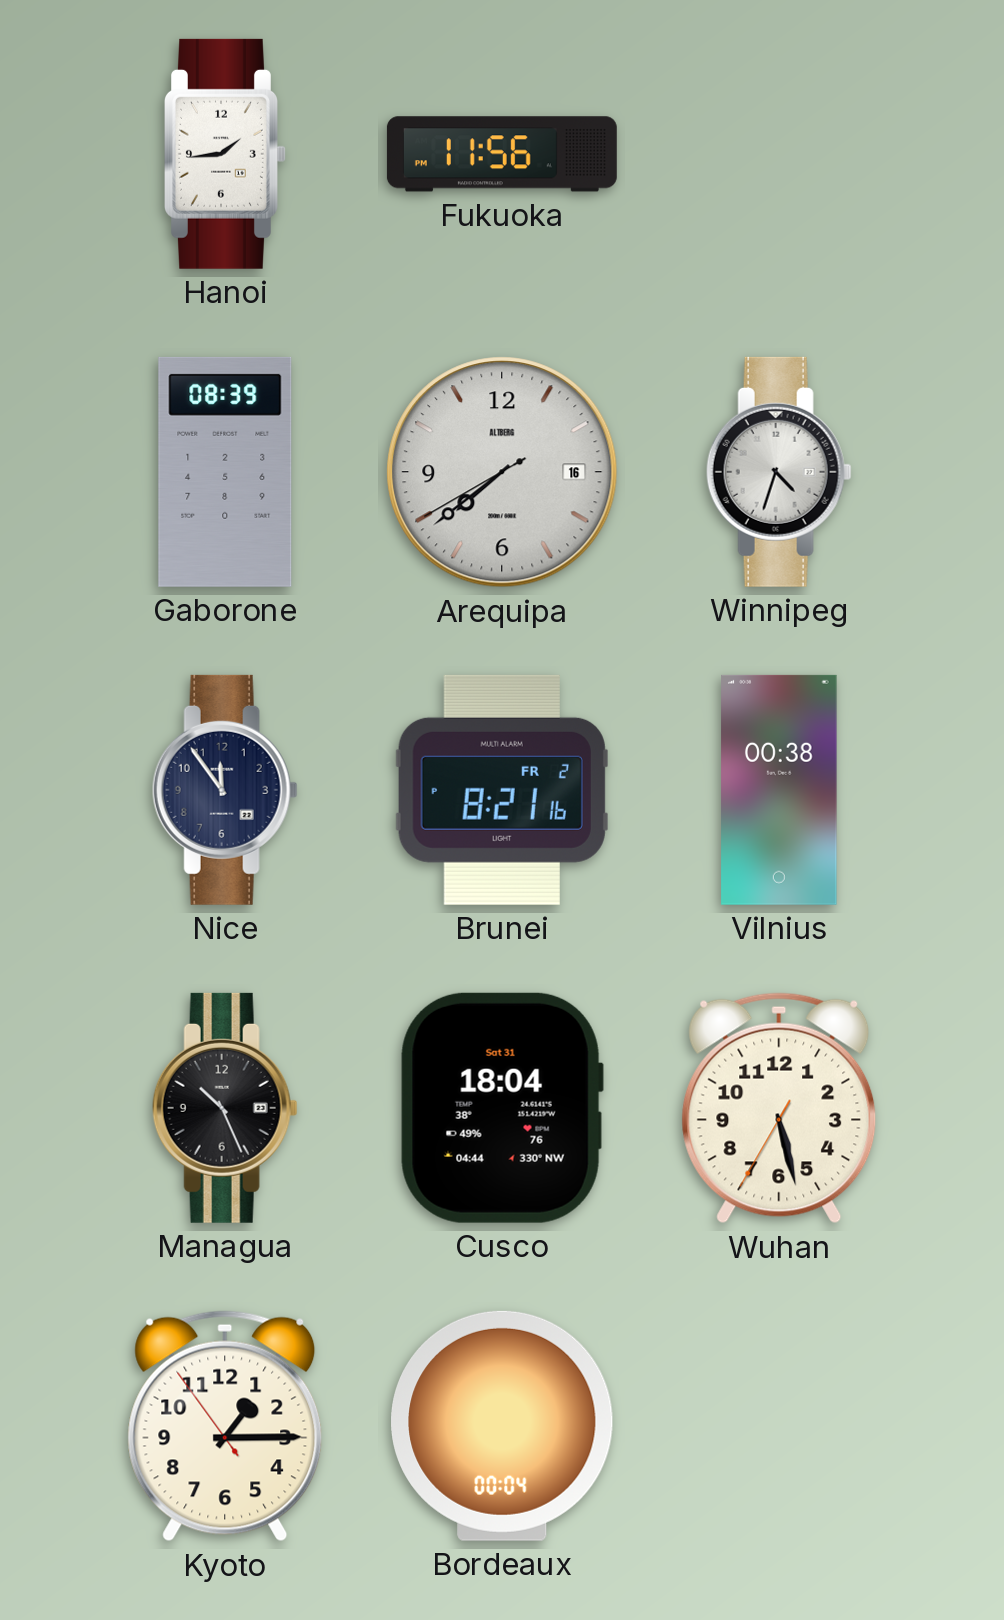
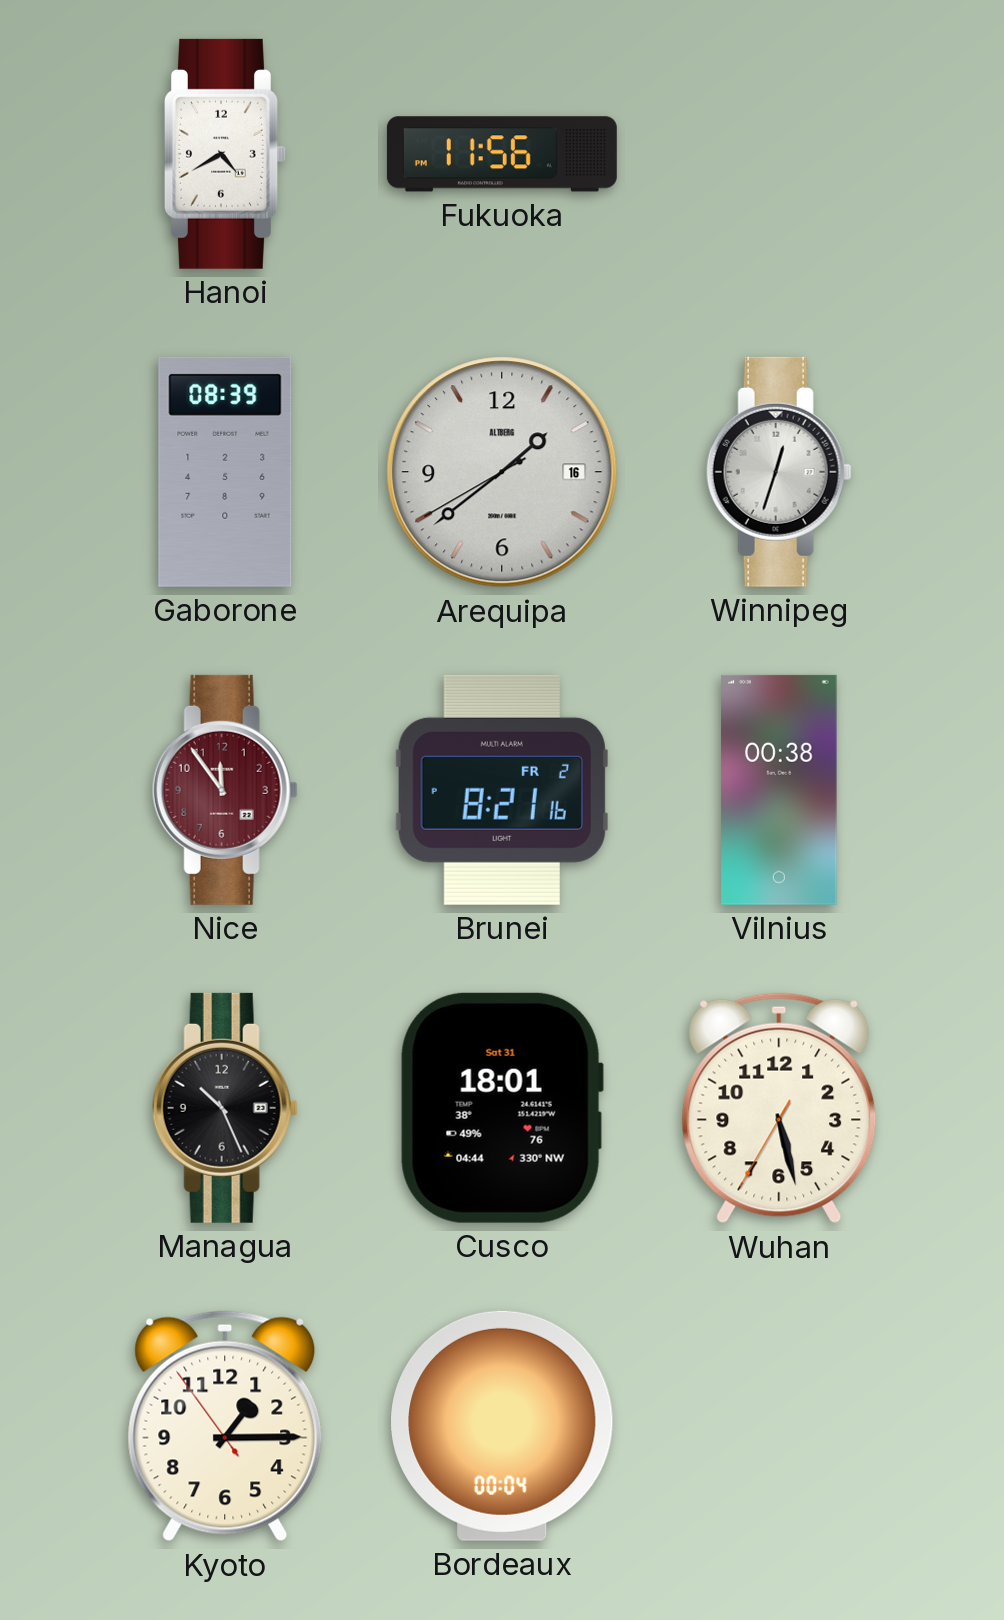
Hanoi: 1:44 -> 4:40
Arequipa: 7:38 -> 1:38
Winnipeg: 4:33 -> 12:33
Nice dial: navy -> burgundy
Cusco: 18:04 -> 18:01
